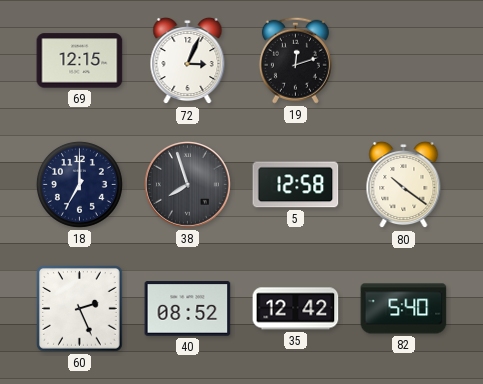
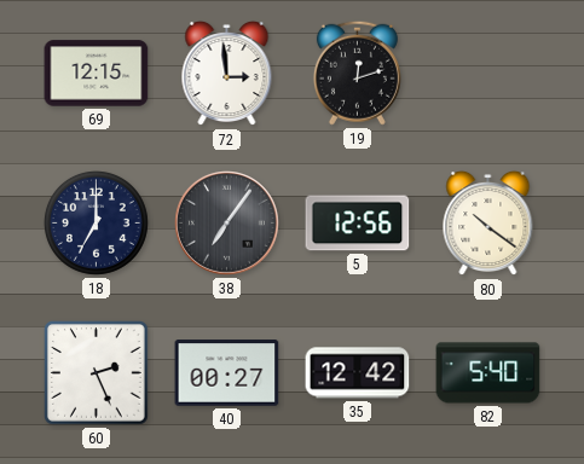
72: 3:04 -> 2:59
38: 7:57 -> 7:06
5: 12:58 -> 12:56
40: 08:52 -> 00:27
